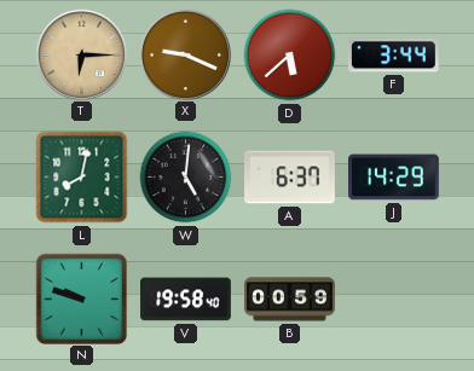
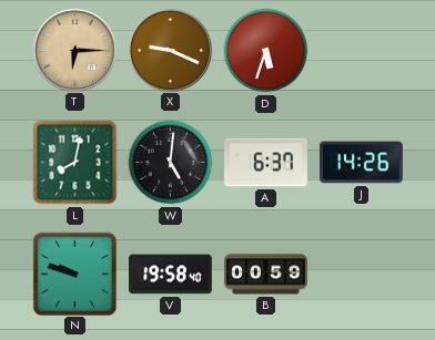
D: 5:38 -> 5:33
F: 3:44 -> none
J: 14:29 -> 14:26
